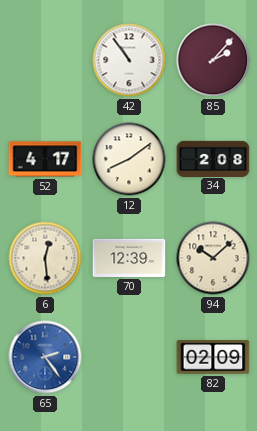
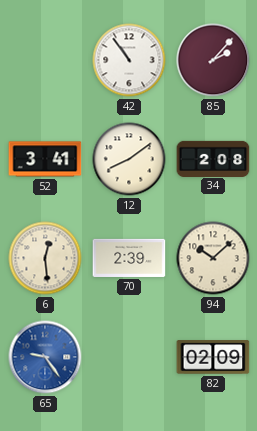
52: 4:17 -> 3:41
70: 12:39 -> 2:39
65: 2:24 -> 9:24
